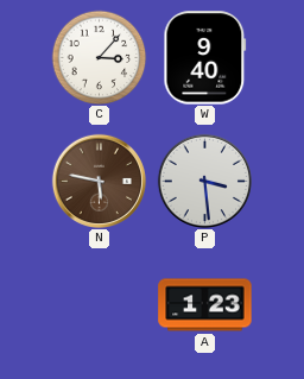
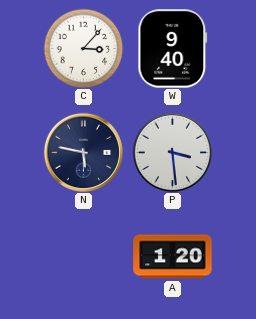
N dial: brown -> navy
A: 1:23 -> 1:20
